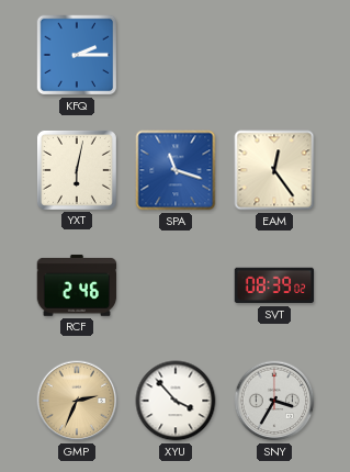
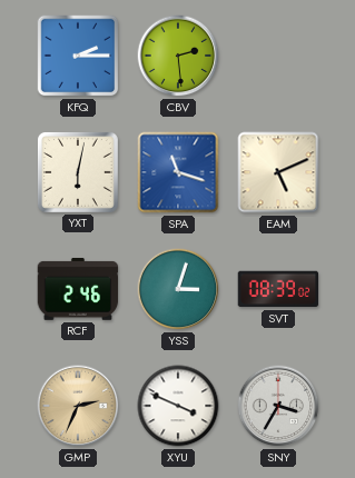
CBV: none -> 2:29
EAM: 12:24 -> 5:11
YSS: none -> 3:03
XYU: 3:53 -> 3:49
